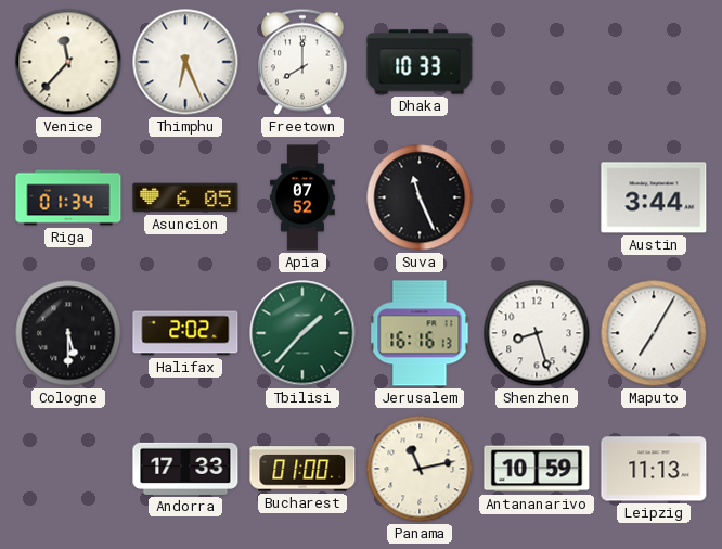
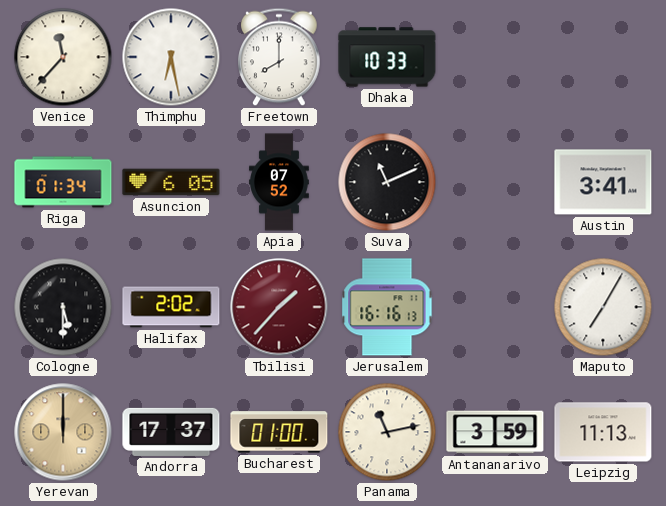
Thimphu: 6:26 -> 6:28
Suva: 11:26 -> 11:11
Austin: 3:44 -> 3:41
Tbilisi dial: green -> burgundy
Shenzhen: 8:27 -> none
Yerevan: none -> 12:00
Andorra: 17:33 -> 17:37
Antananarivo: 10:59 -> 3:59
